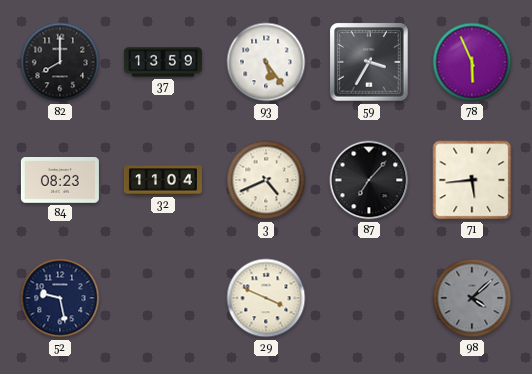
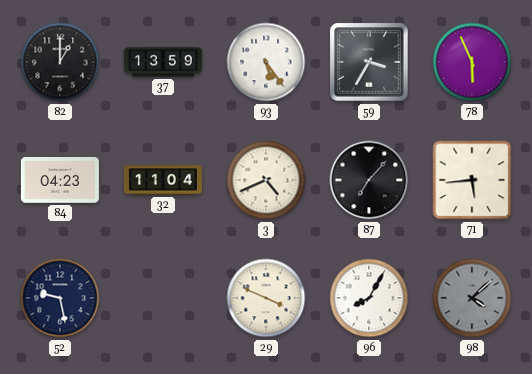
82: 8:00 -> 1:00
84: 08:23 -> 04:23
96: none -> 8:05
